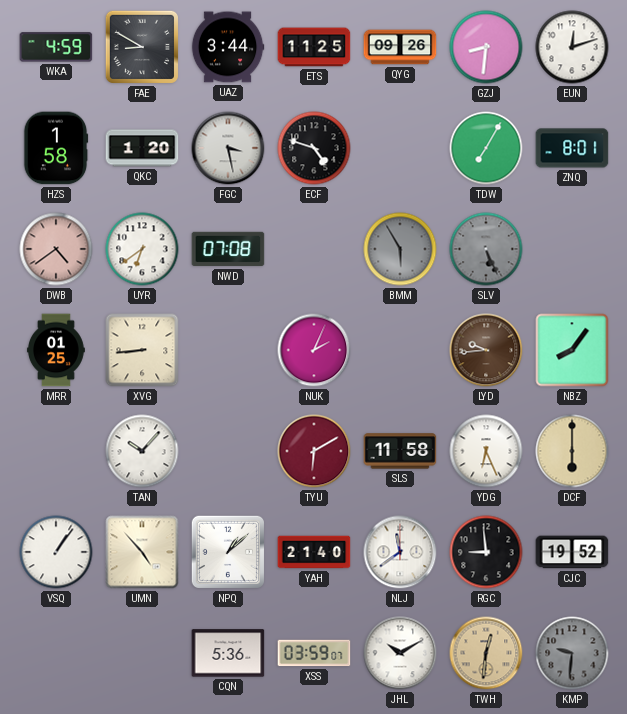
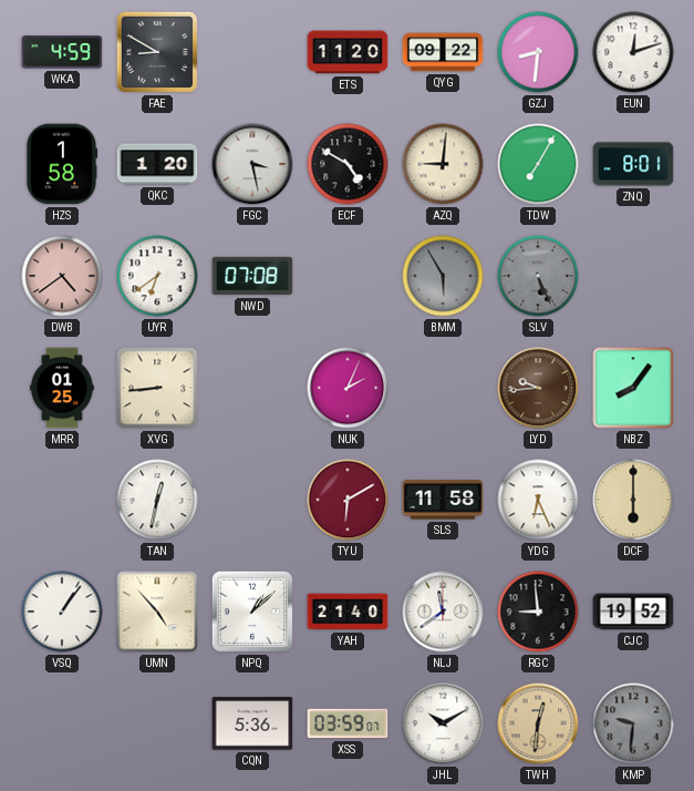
UAZ: 3:44 -> none
ETS: 11:25 -> 11:20
QYG: 09:26 -> 09:22
ECF: 4:48 -> 4:50
AZQ: none -> 9:01
TAN: 10:07 -> 12:32
